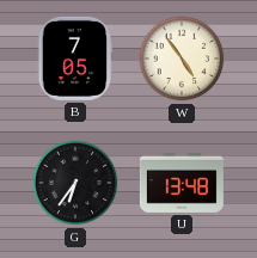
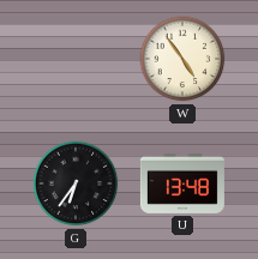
B: 7:05 -> none
